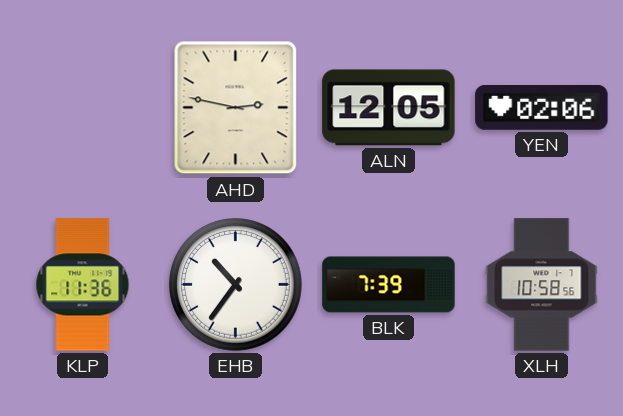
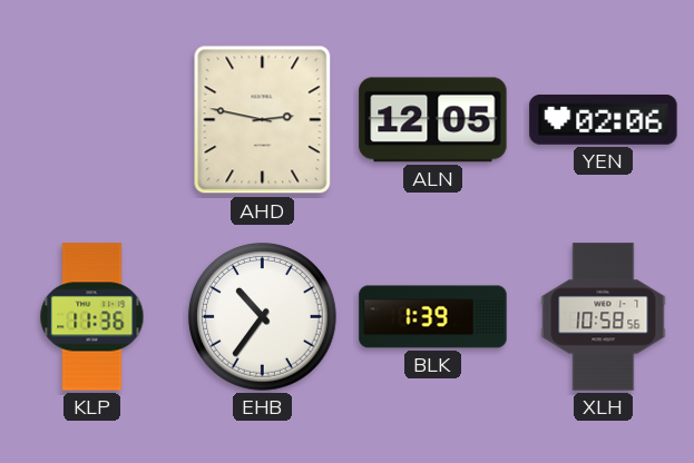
BLK: 7:39 -> 1:39
